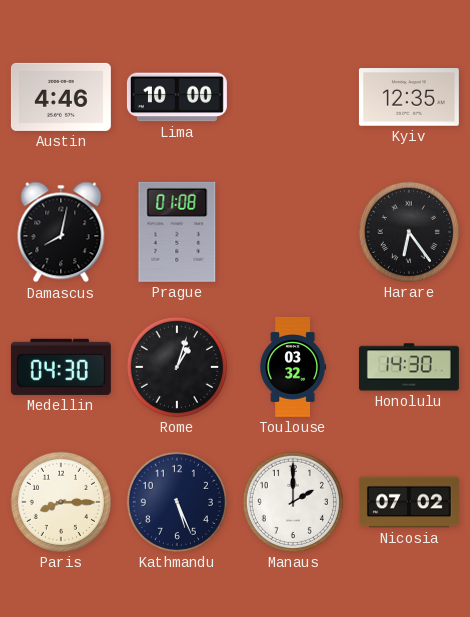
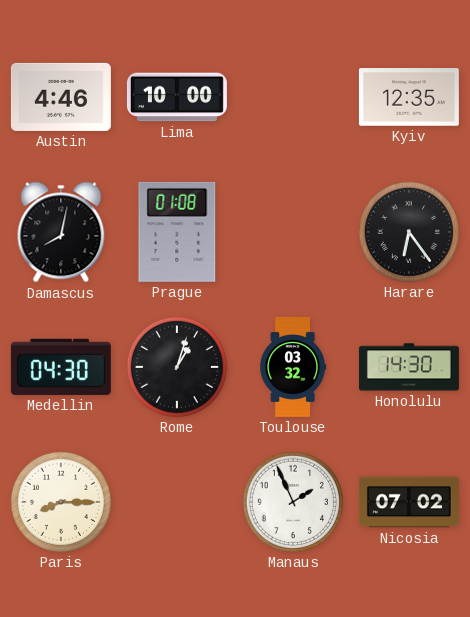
Kathmandu: 5:26 -> none
Manaus: 2:00 -> 1:56
